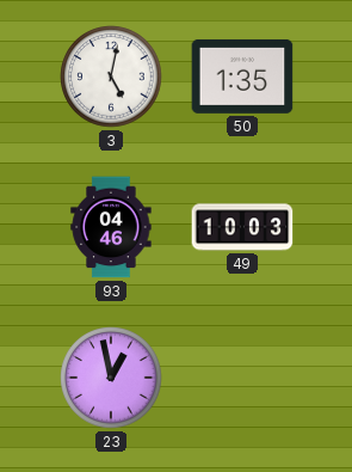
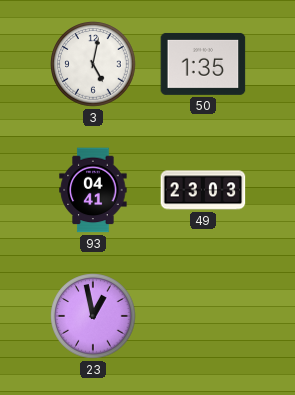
93: 04:46 -> 04:41
49: 10:03 -> 23:03
